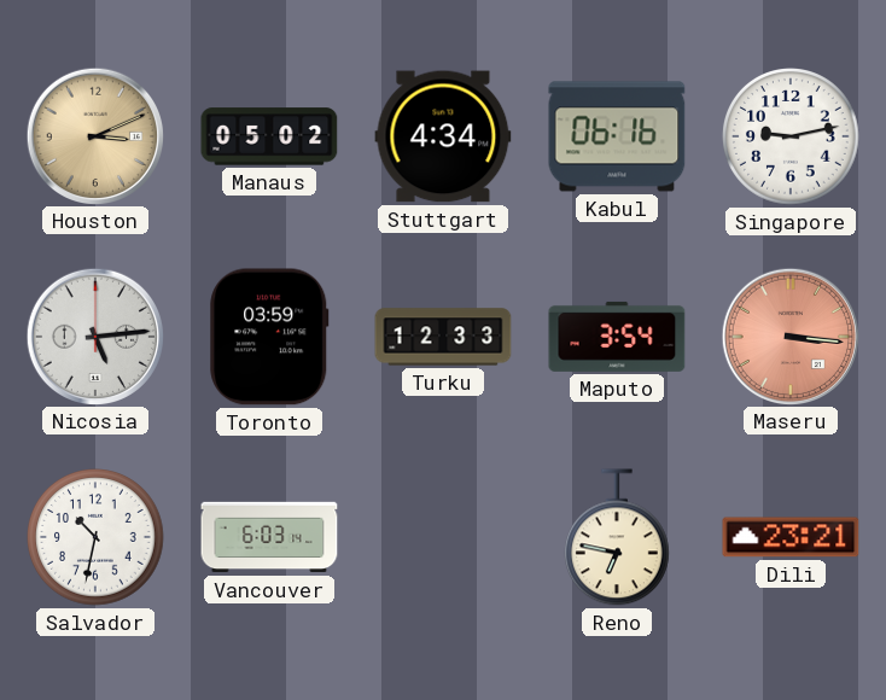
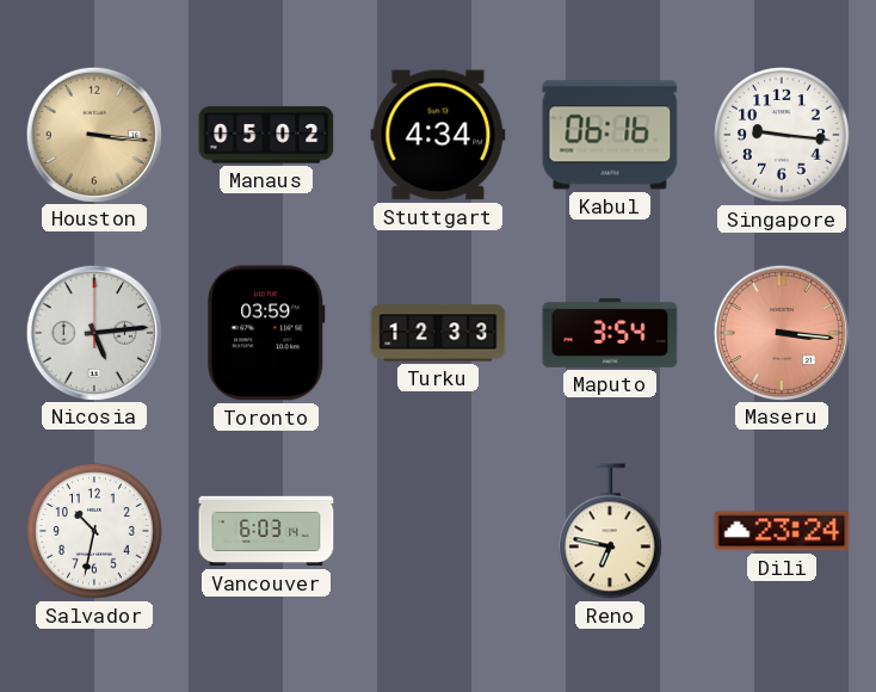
Houston: 3:11 -> 3:16
Singapore: 9:13 -> 9:16
Dili: 23:21 -> 23:24
